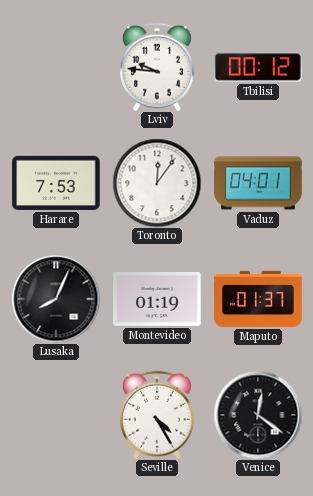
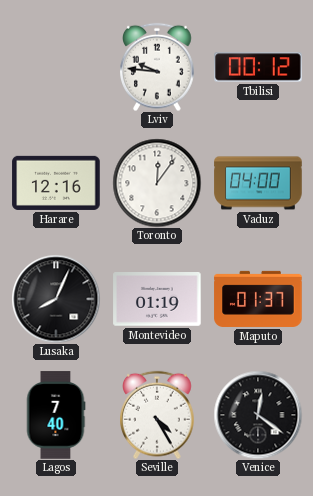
Harare: 7:53 -> 12:16
Vaduz: 04:01 -> 04:00
Lagos: none -> 7:40
